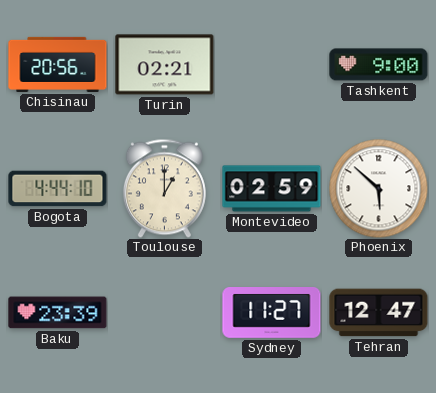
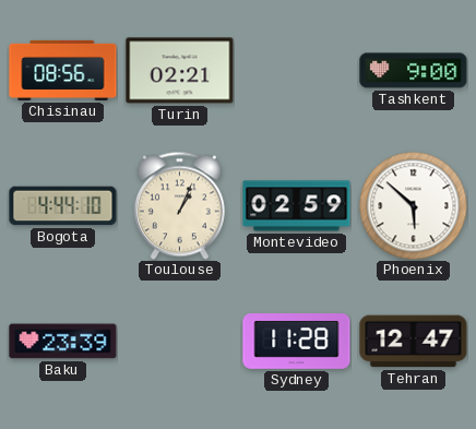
Chisinau: 20:56 -> 08:56
Toulouse: 1:00 -> 1:04
Sydney: 11:27 -> 11:28
